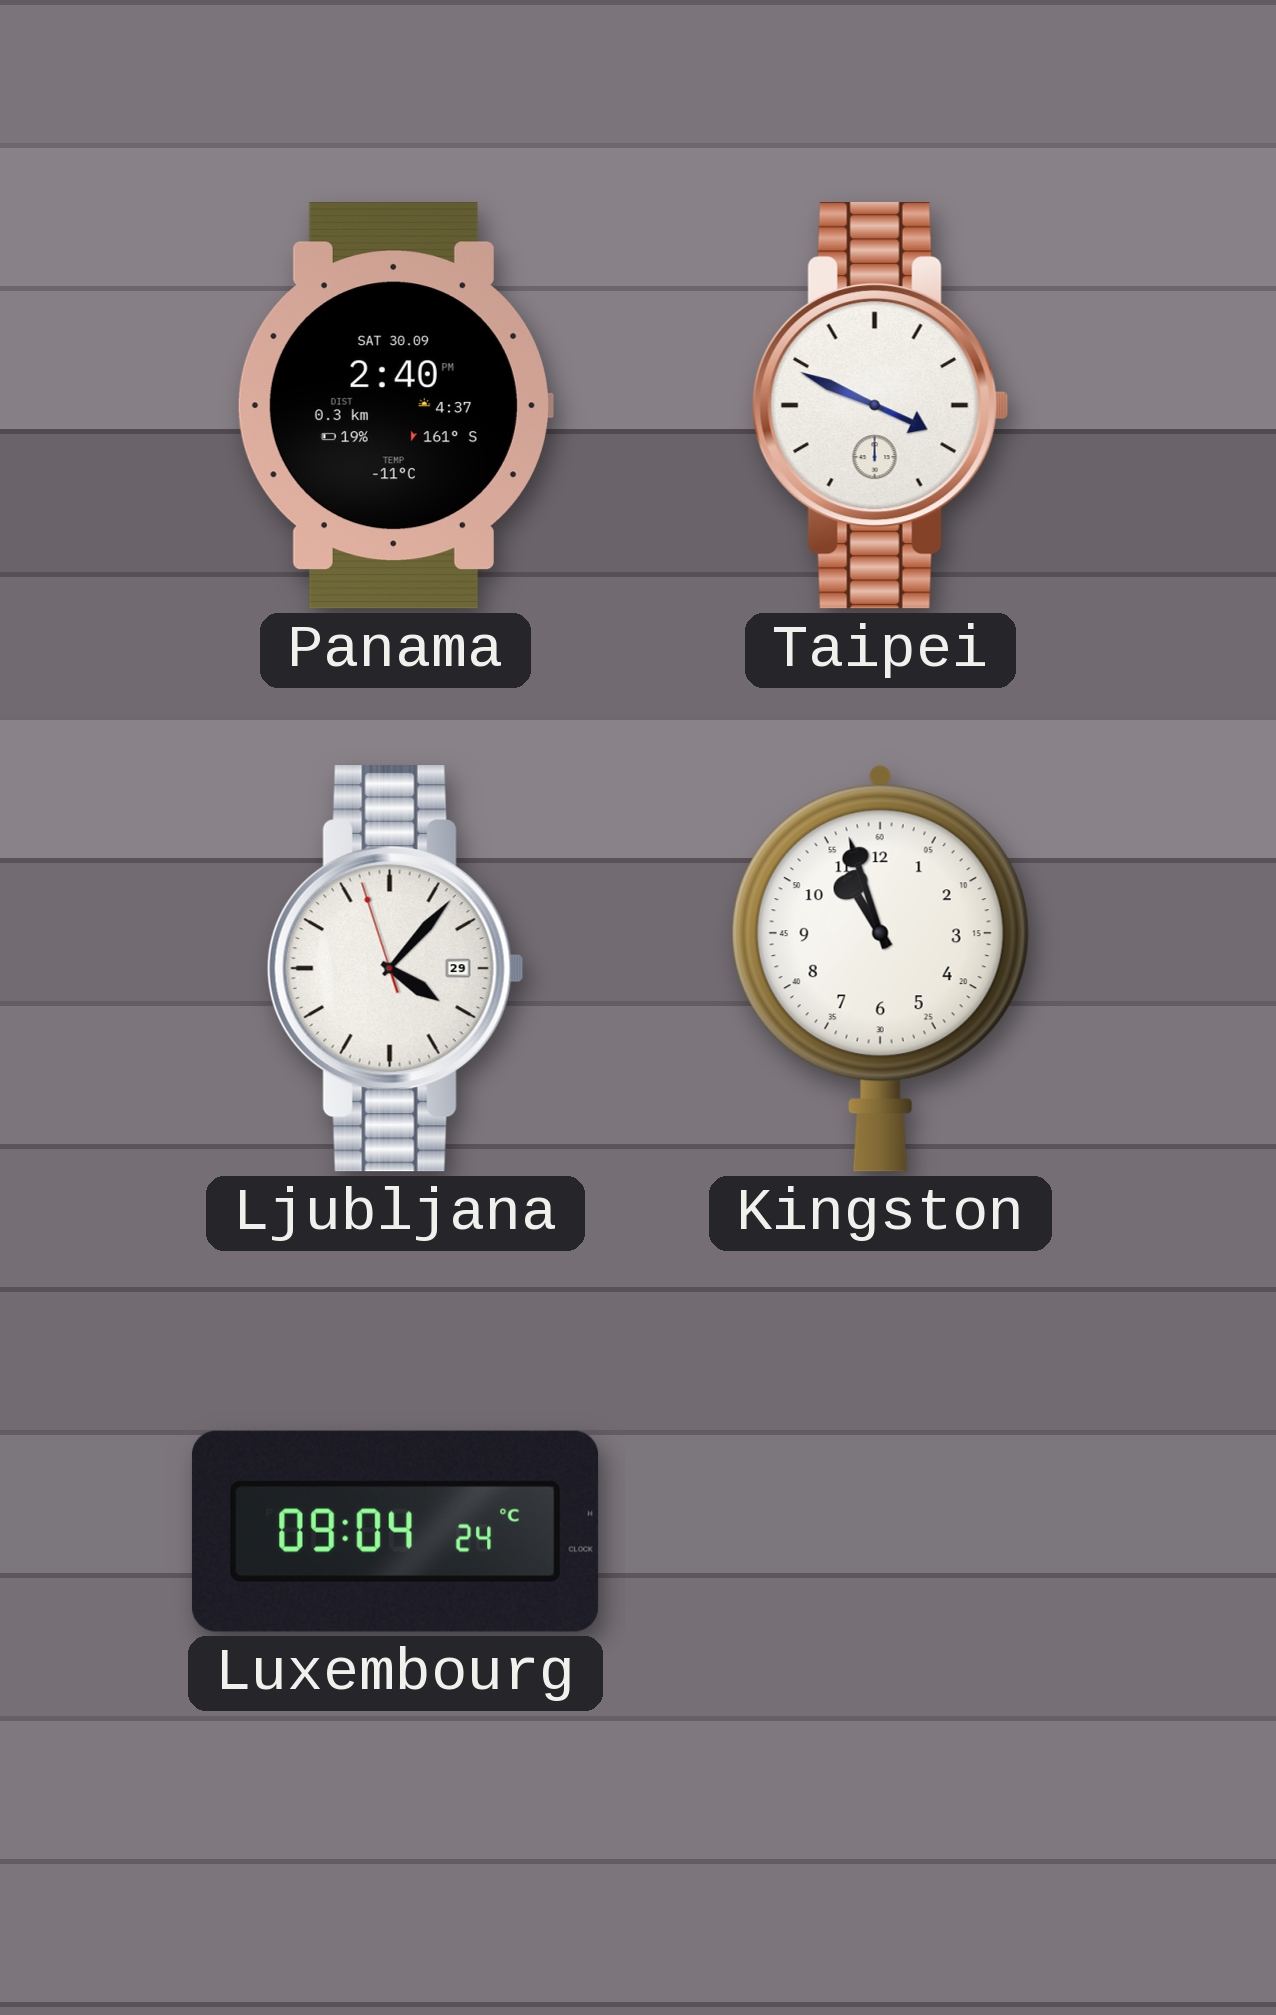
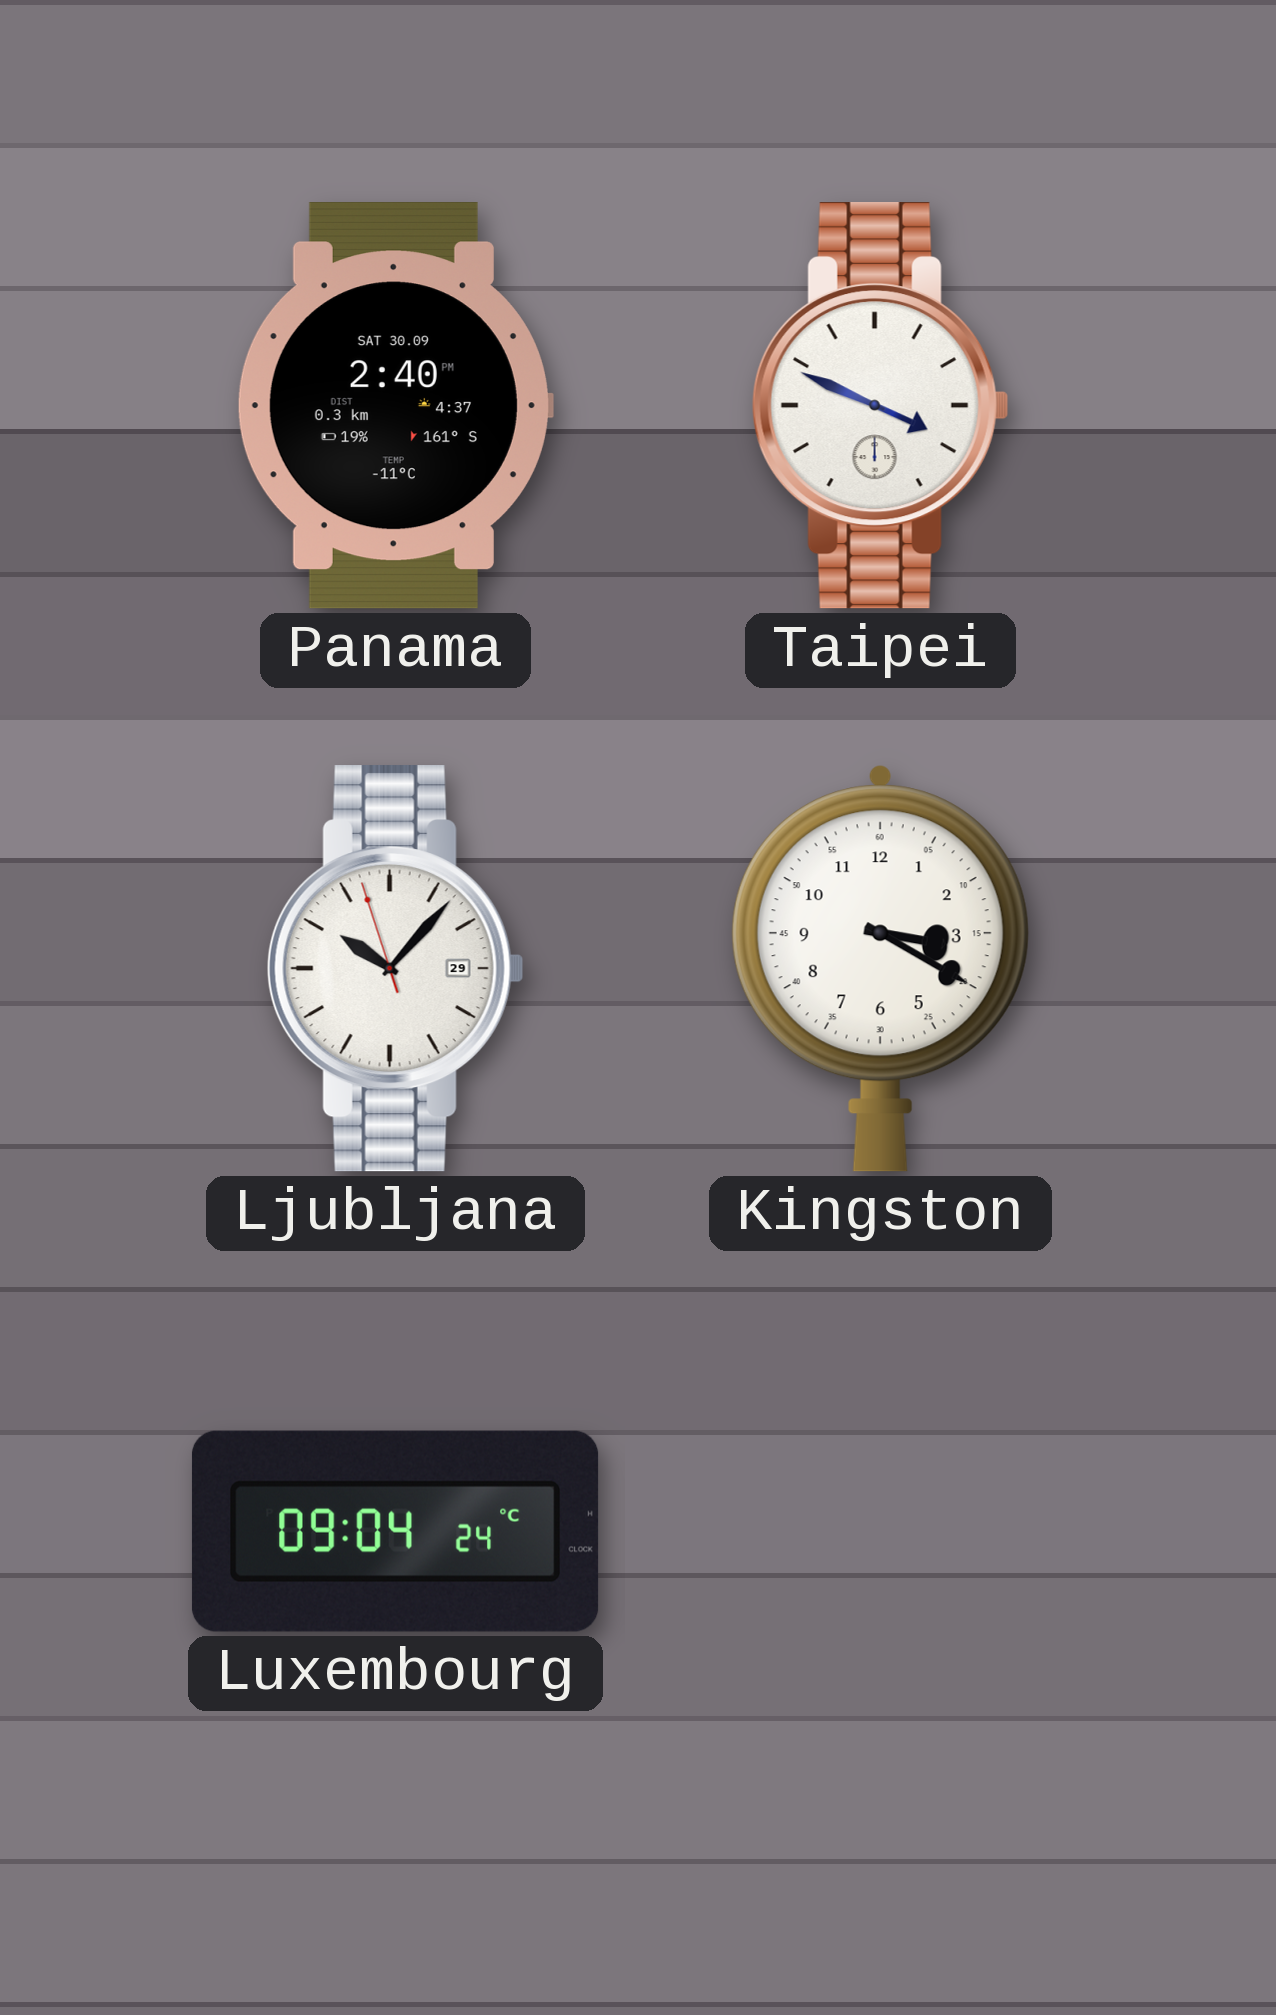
Ljubljana: 4:06 -> 10:06
Kingston: 10:57 -> 3:20
